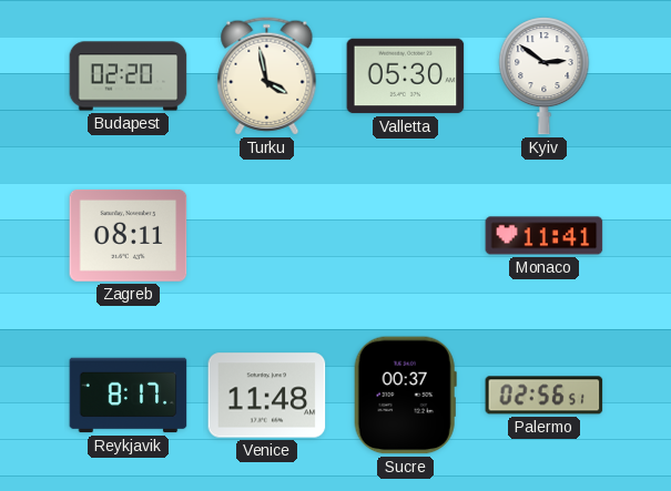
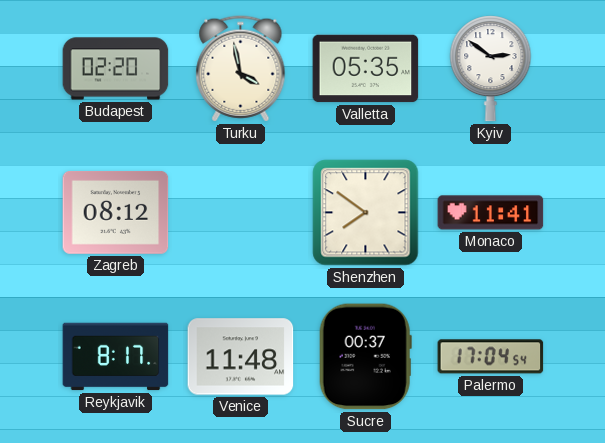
Valletta: 05:30 -> 05:35
Zagreb: 08:11 -> 08:12
Shenzhen: none -> 7:51
Palermo: 02:56 -> 17:04
